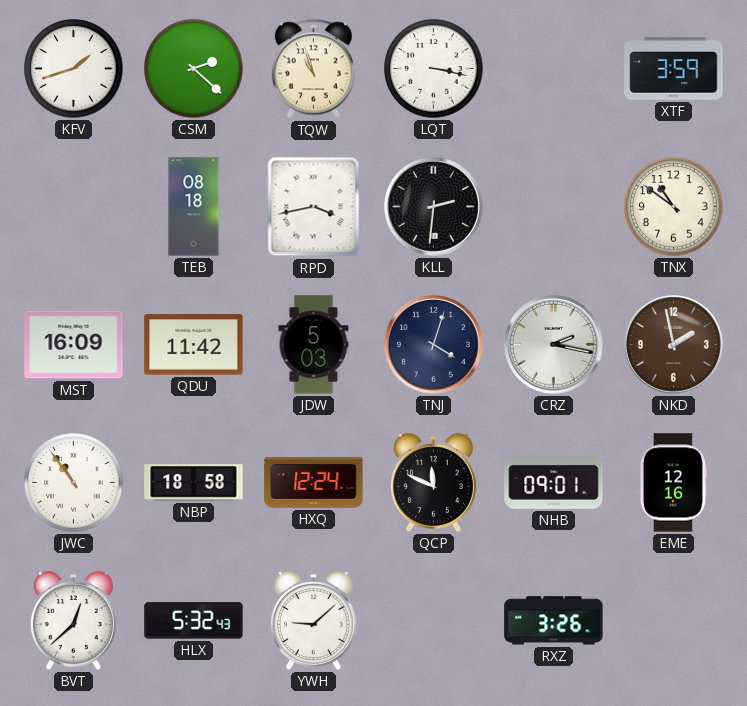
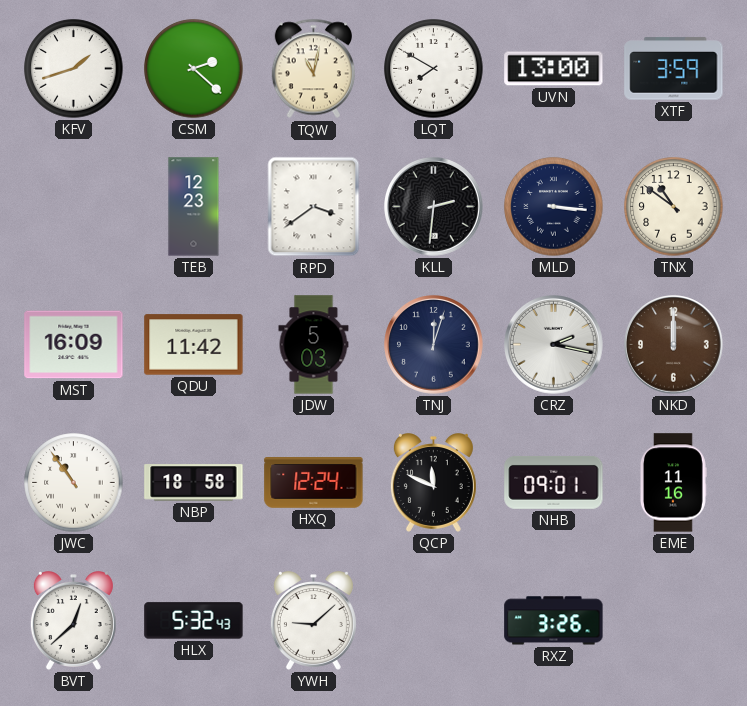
TQW: 10:57 -> 11:02
LQT: 3:17 -> 7:50
UVN: none -> 13:00
TEB: 08:18 -> 12:23
RPD: 3:43 -> 3:39
MLD: none -> 3:16
TNJ: 4:03 -> 12:03
NKD: 1:58 -> 12:00
EME: 12:16 -> 11:16
